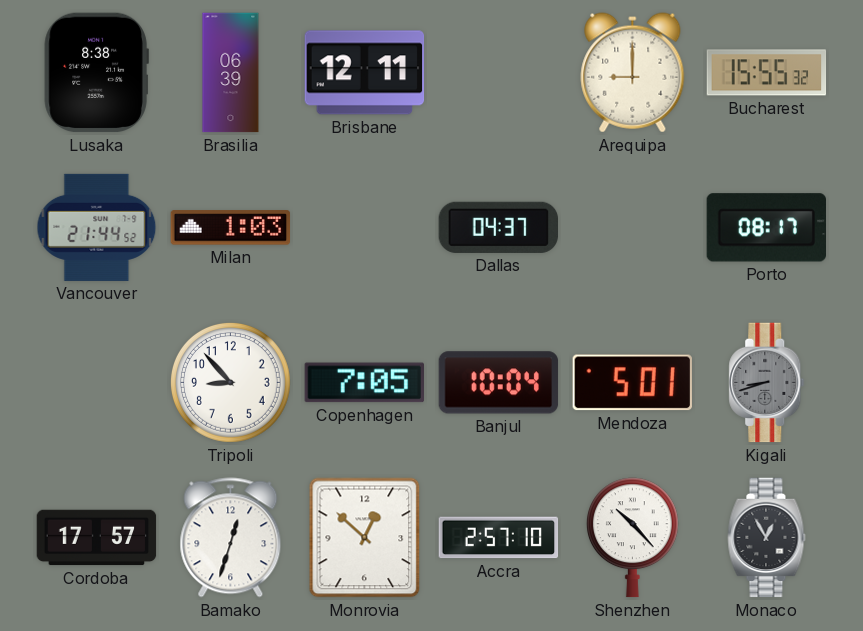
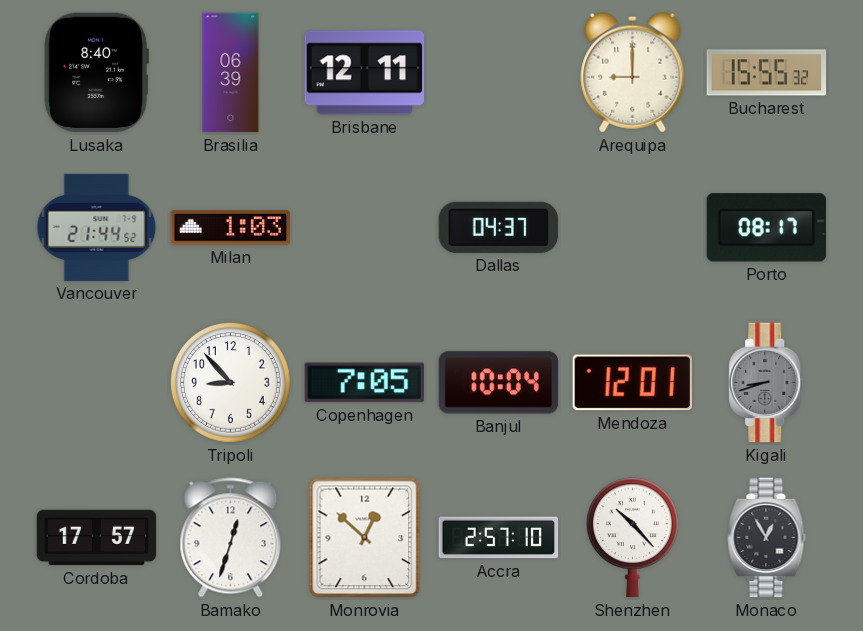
Lusaka: 8:38 -> 8:40
Mendoza: 5:01 -> 12:01
